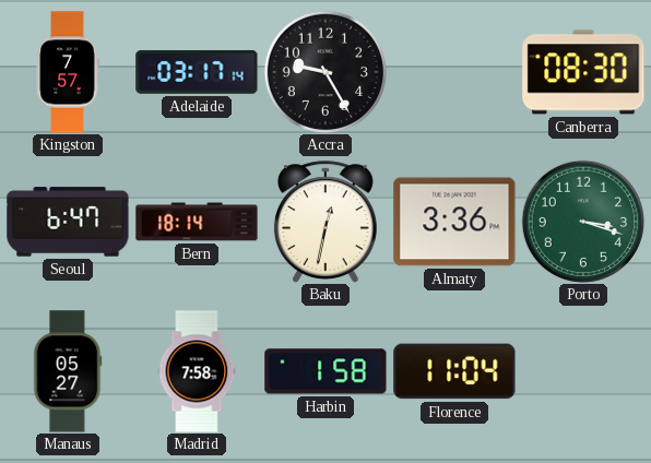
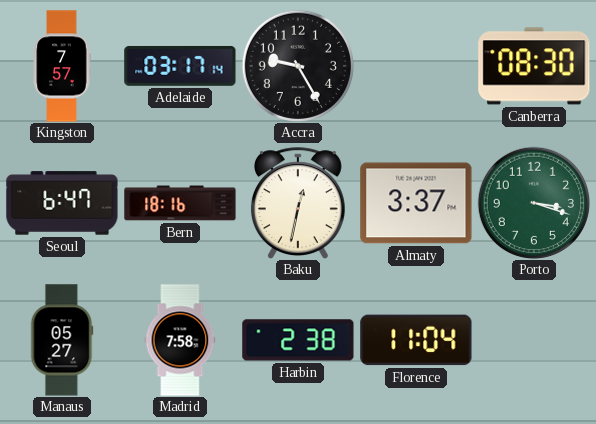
Bern: 18:14 -> 18:16
Almaty: 3:36 -> 3:37
Harbin: 1:58 -> 2:38
